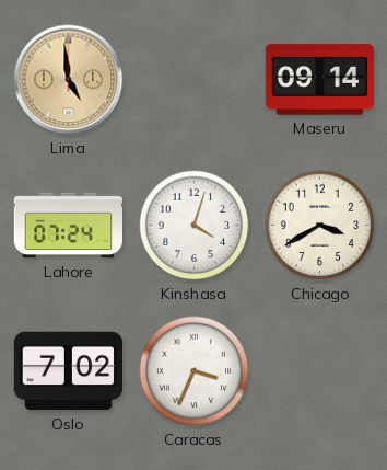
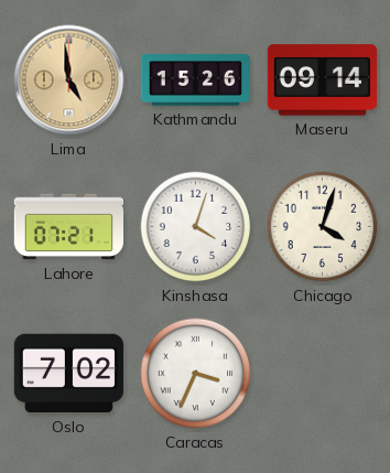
Kathmandu: none -> 15:26
Lahore: 07:24 -> 07:21
Chicago: 3:40 -> 4:03
